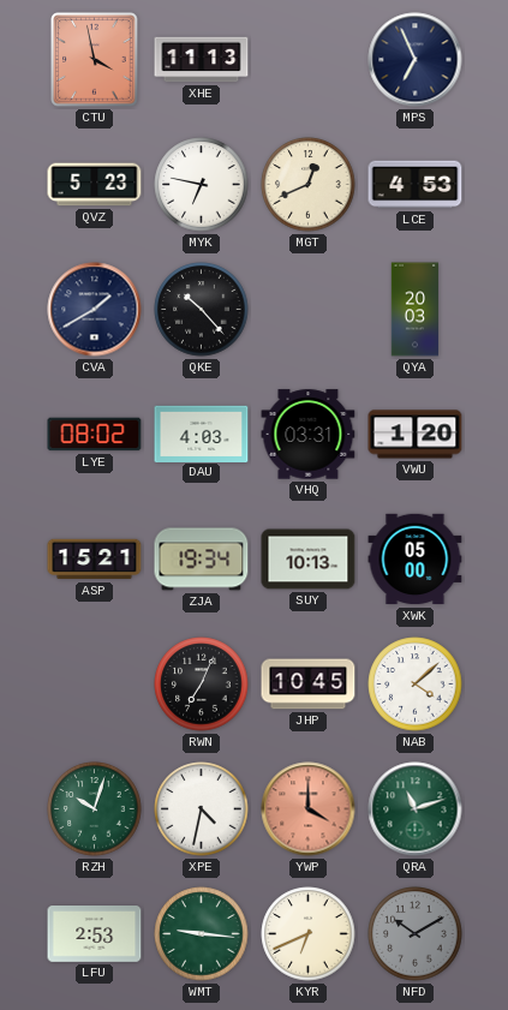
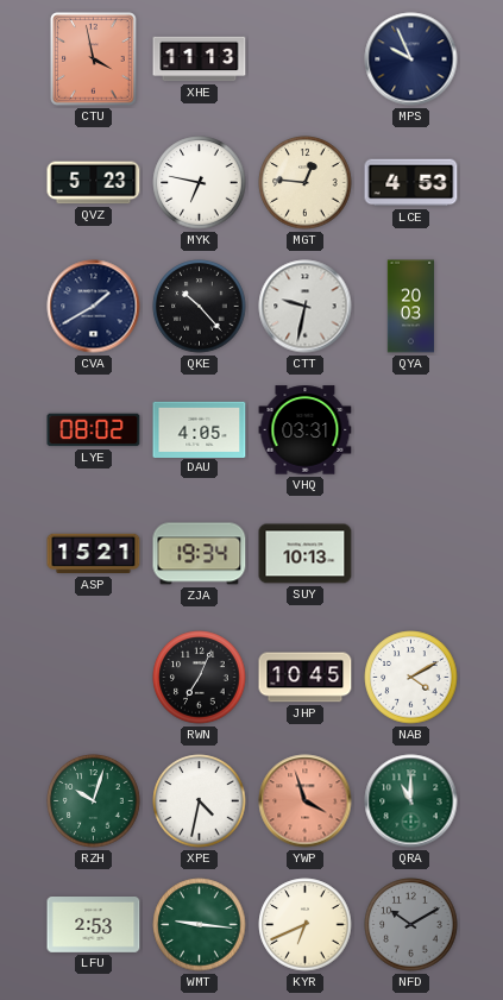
MPS: 6:56 -> 9:56
MGT: 12:41 -> 12:46
CTT: none -> 9:32
DAU: 4:03 -> 4:05
VWU: 1:20 -> none
XWK: 05:00 -> none
NAB: 4:08 -> 4:10
YWP: 4:00 -> 3:57
QRA: 11:12 -> 11:00
